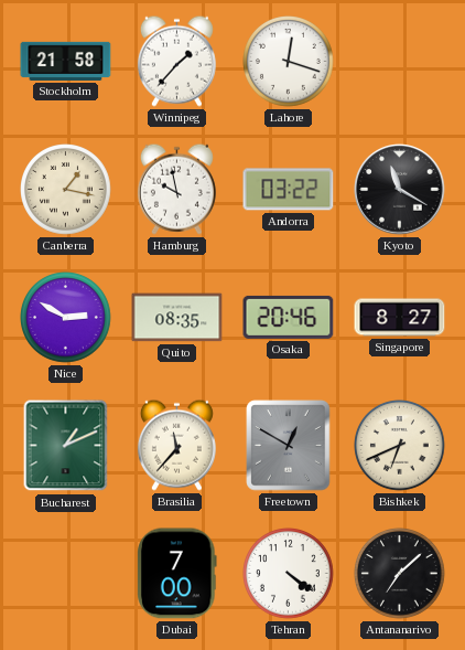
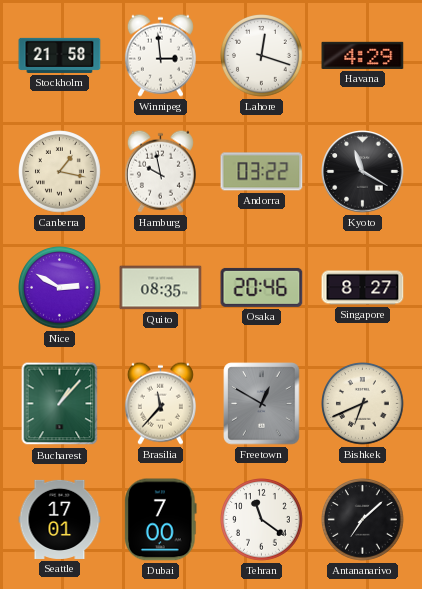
Winnipeg: 1:37 -> 2:59
Havana: none -> 4:29
Bucharest: 1:11 -> 1:07
Seattle: none -> 17:01
Tehran: 4:21 -> 11:21
